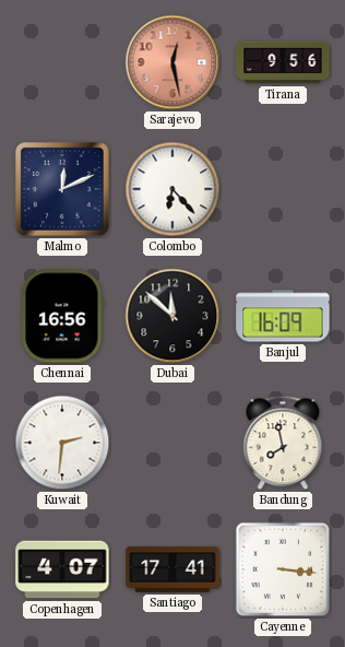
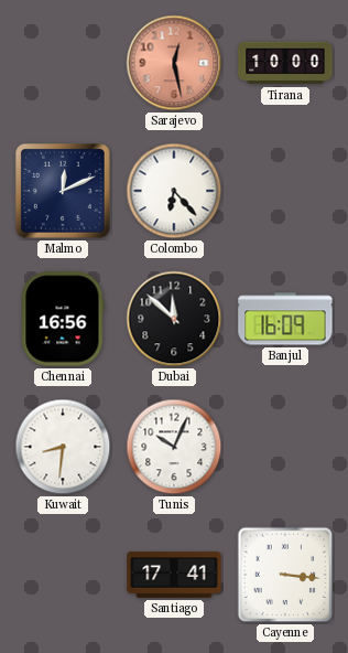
Tirana: 9:56 -> 10:00
Kuwait: 2:31 -> 8:31
Tunis: none -> 10:04
Bandung: 7:58 -> none
Copenhagen: 4:07 -> none
